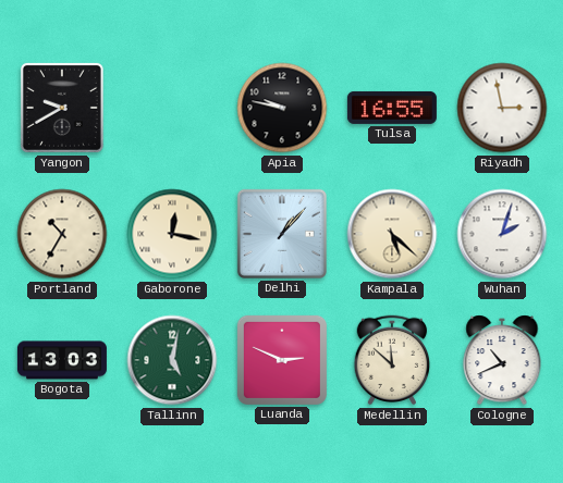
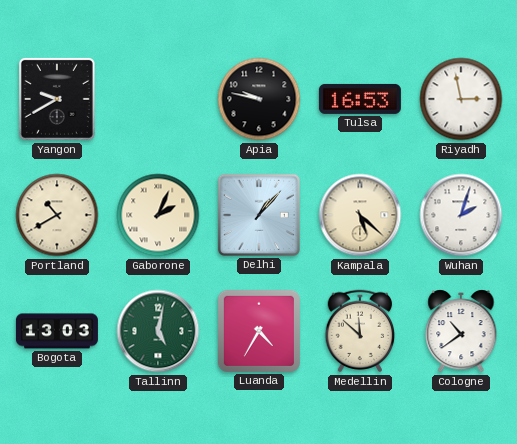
Tulsa: 16:55 -> 16:53
Portland: 10:35 -> 10:40
Gaborone: 12:17 -> 2:04
Luanda: 2:49 -> 4:35
Cologne: 10:41 -> 10:39
